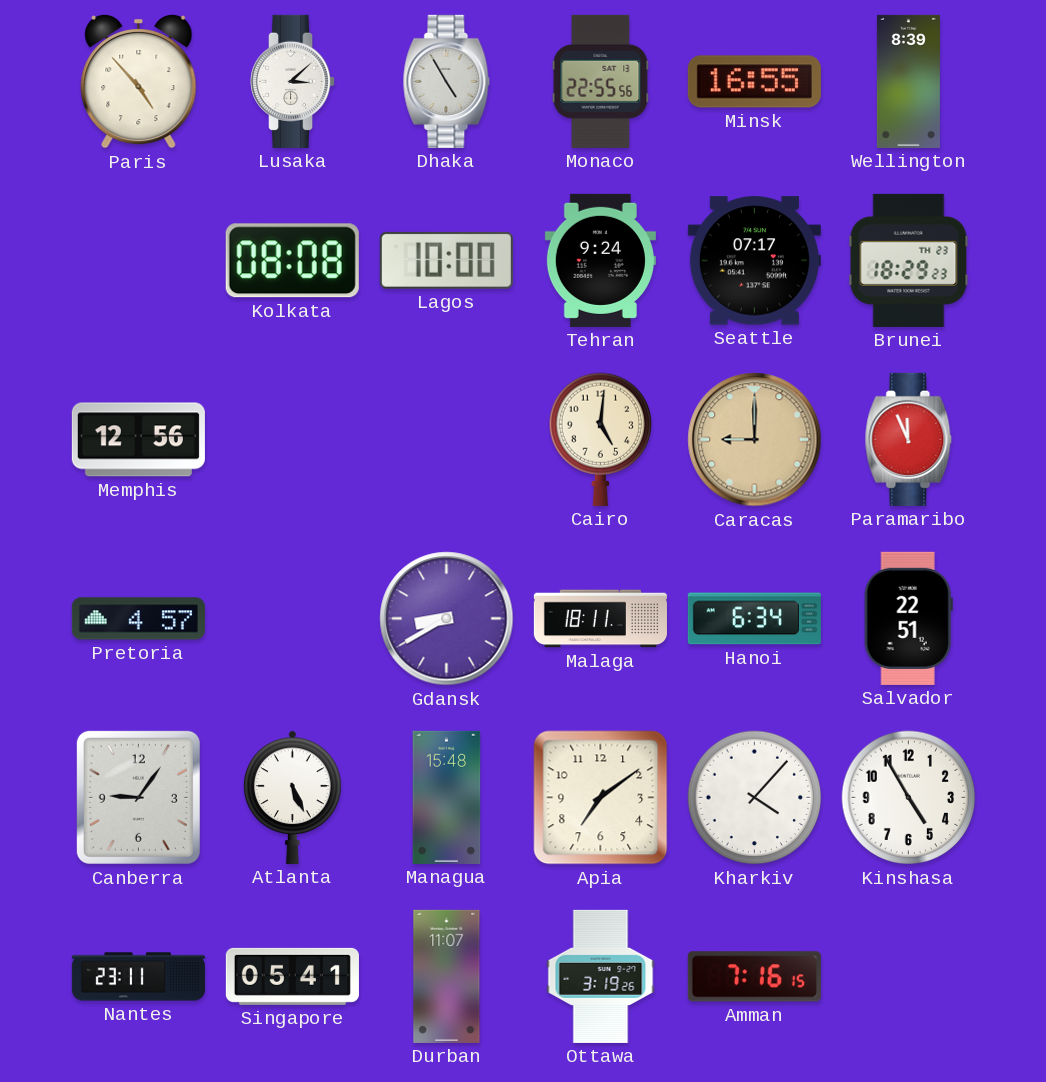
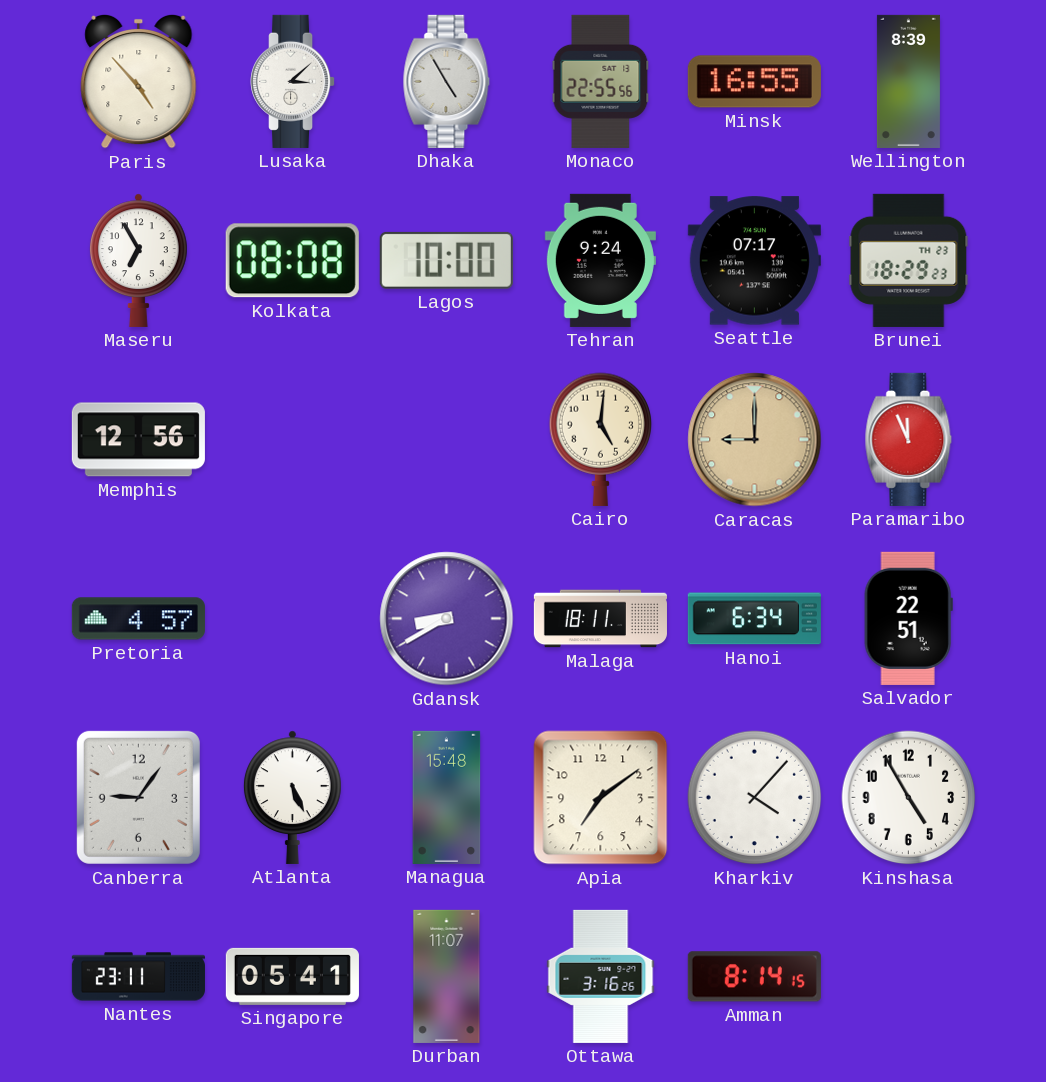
Maseru: none -> 6:55
Ottawa: 3:19 -> 3:16
Amman: 7:16 -> 8:14
